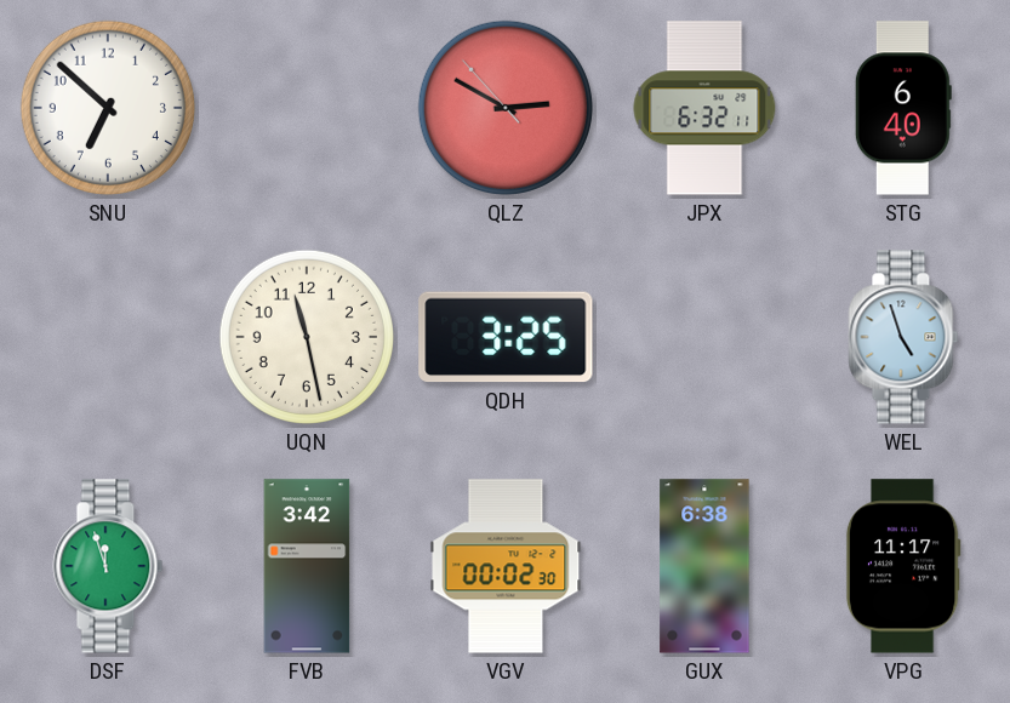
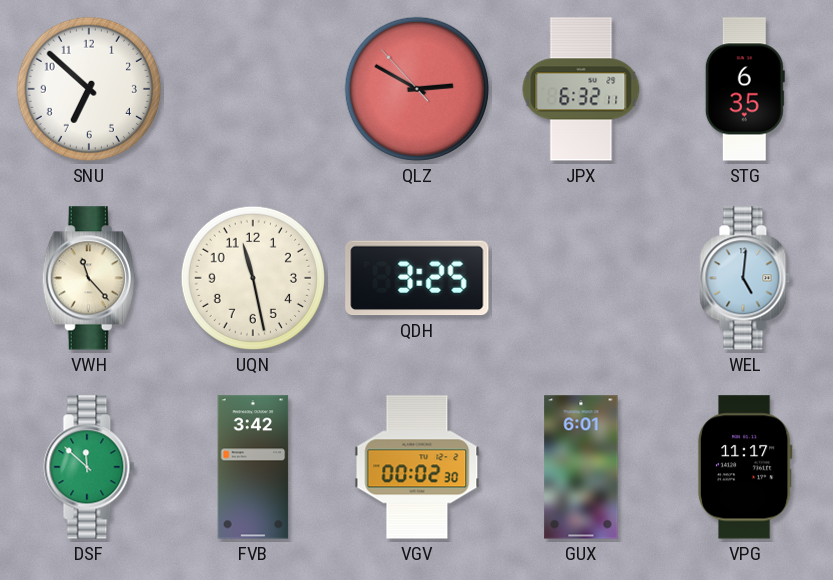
STG: 6:40 -> 6:35
VWH: none -> 11:23
WEL: 4:57 -> 5:01
DSF: 11:57 -> 11:52
GUX: 6:38 -> 6:01
